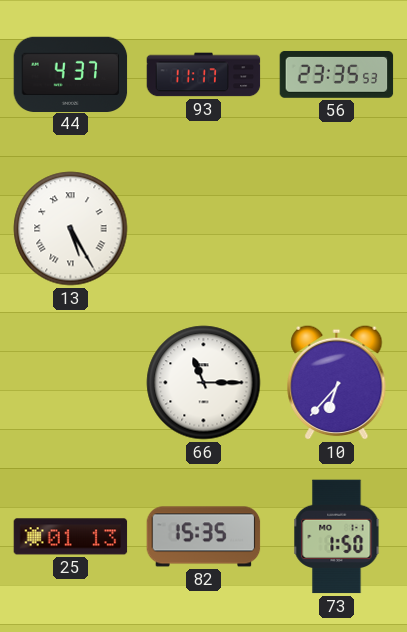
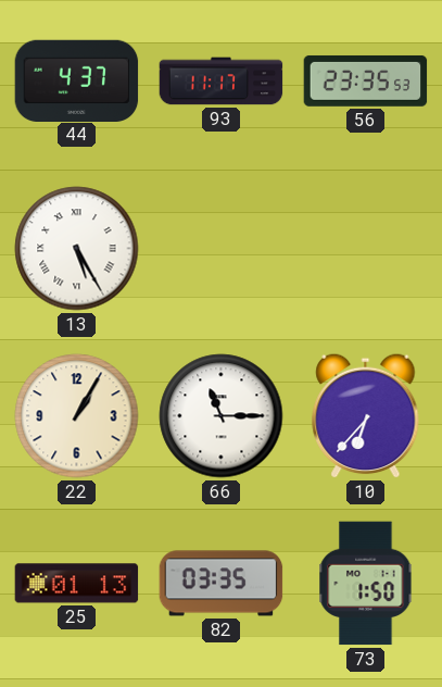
22: none -> 1:05
82: 15:35 -> 03:35
